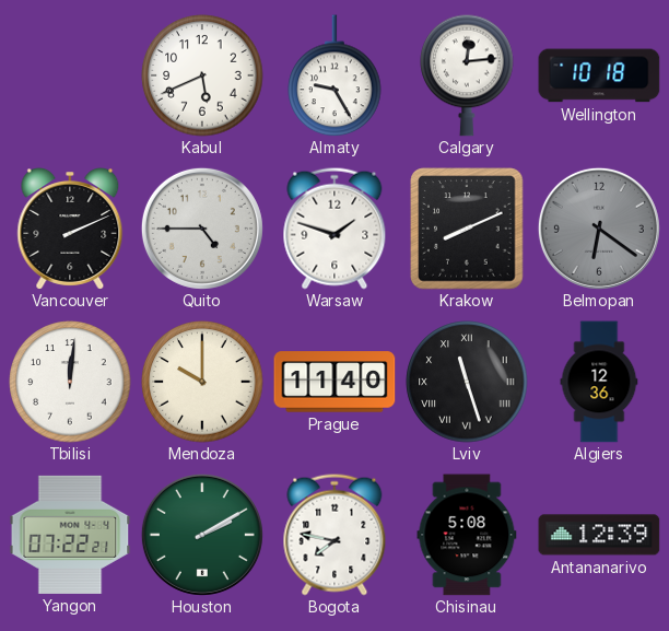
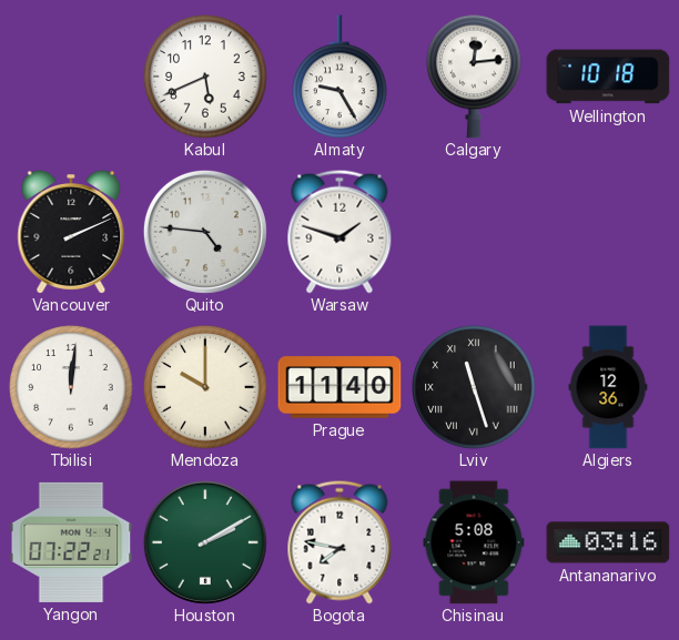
Quito: 4:45 -> 4:46
Krakow: 8:11 -> none
Belmopan: 6:21 -> none
Antananarivo: 12:39 -> 03:16
